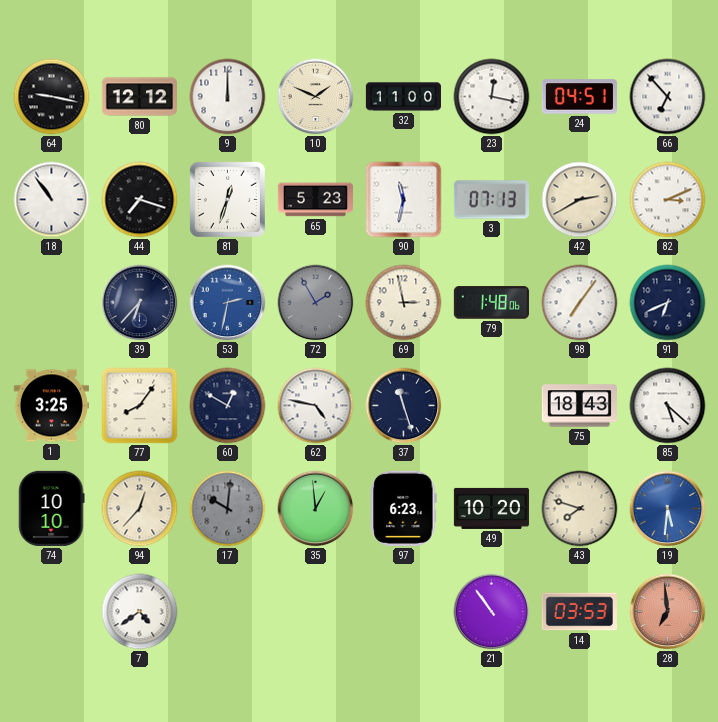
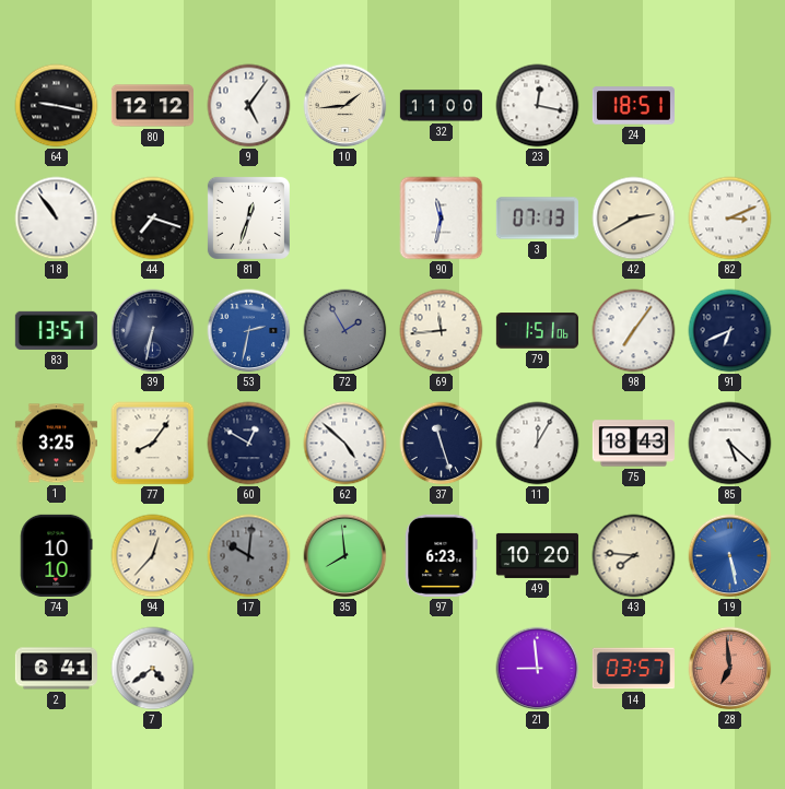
9: 12:00 -> 5:06
10: 1:49 -> 1:44
24: 04:51 -> 18:51
66: 6:53 -> none
65: 5:23 -> none
83: none -> 13:57
39: 6:37 -> 6:32
69: 2:58 -> 11:44
79: 1:48 -> 1:51
62: 4:47 -> 4:52
11: none -> 12:05
35: 12:59 -> 7:59
43: 7:48 -> 7:46
19: 5:31 -> 5:28
2: none -> 6:41
21: 10:54 -> 8:59
14: 03:53 -> 03:57
